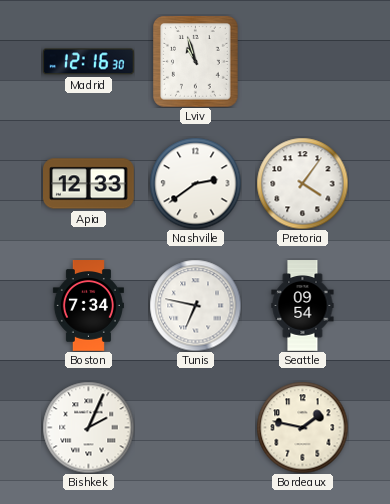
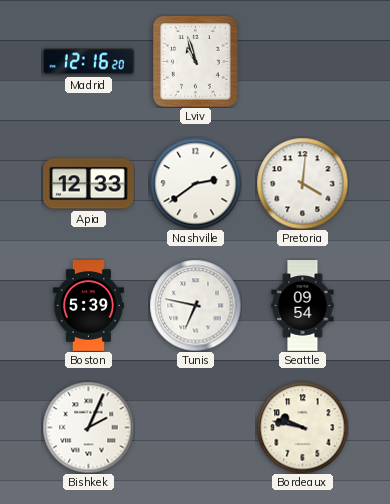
Madrid: 12:16:30 -> 12:16:20
Pretoria: 4:06 -> 4:01
Boston: 7:34 -> 5:39
Bordeaux: 1:47 -> 9:47
